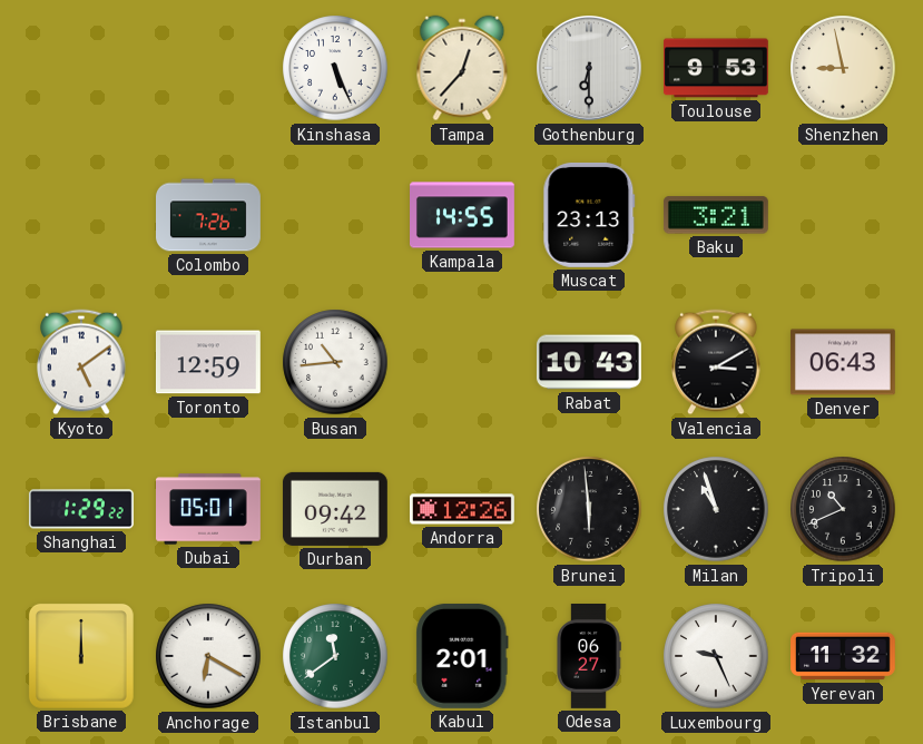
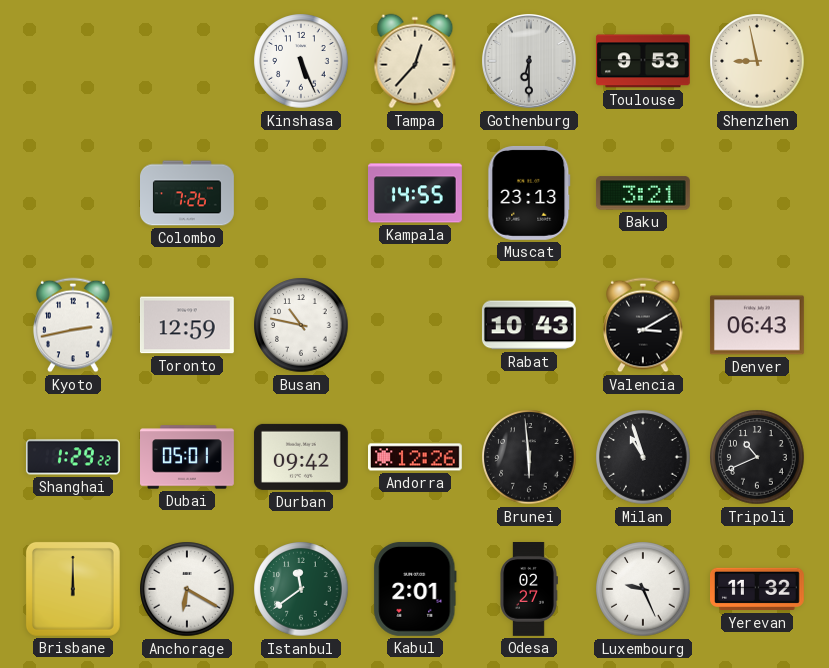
Kyoto: 5:09 -> 2:43
Busan: 10:44 -> 10:47
Odesa: 06:27 -> 02:27
